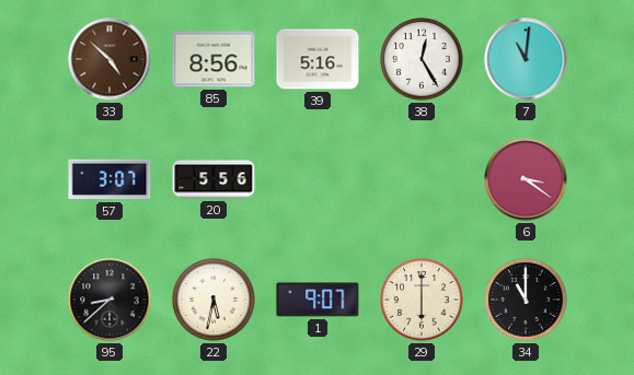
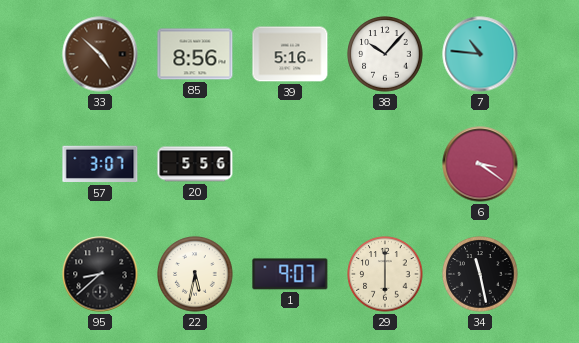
38: 12:25 -> 10:07
7: 11:01 -> 10:46
34: 11:00 -> 11:28
